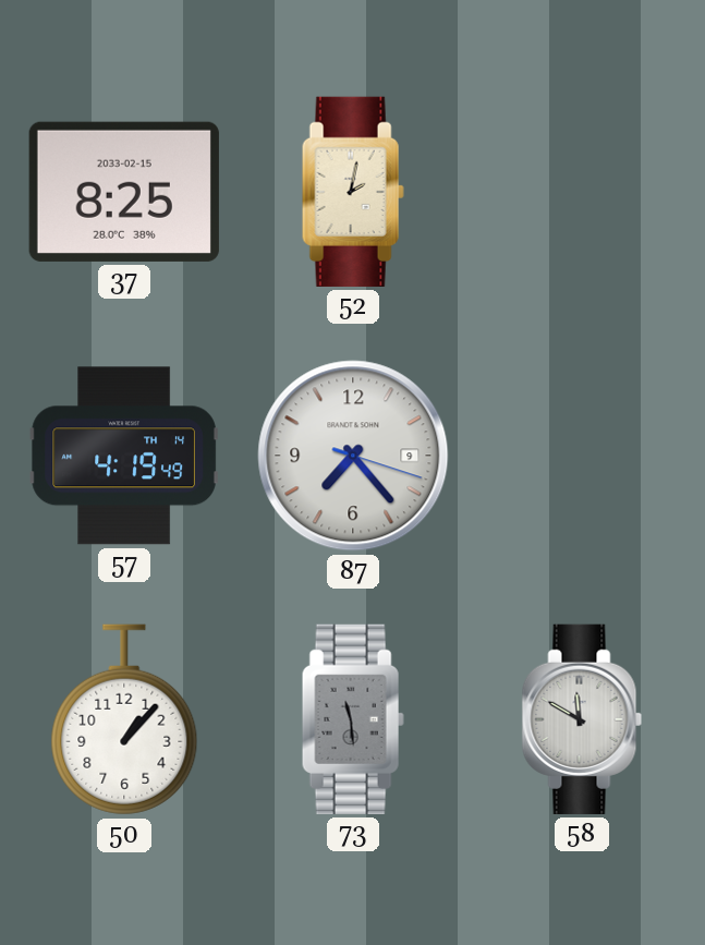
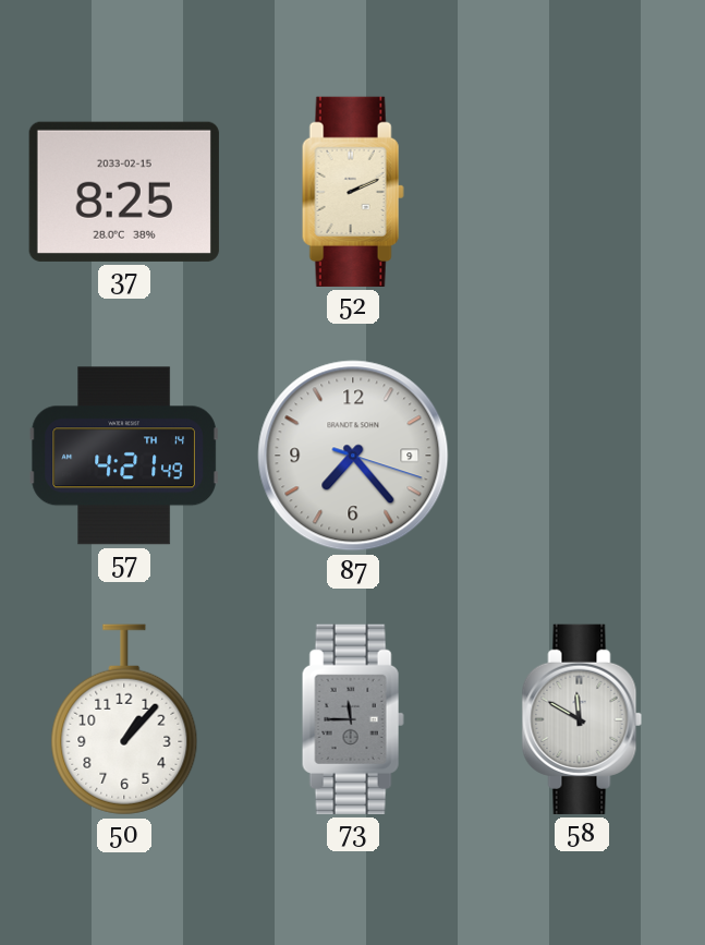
52: 2:02 -> 2:11
57: 4:19 -> 4:21
73: 11:29 -> 11:45
